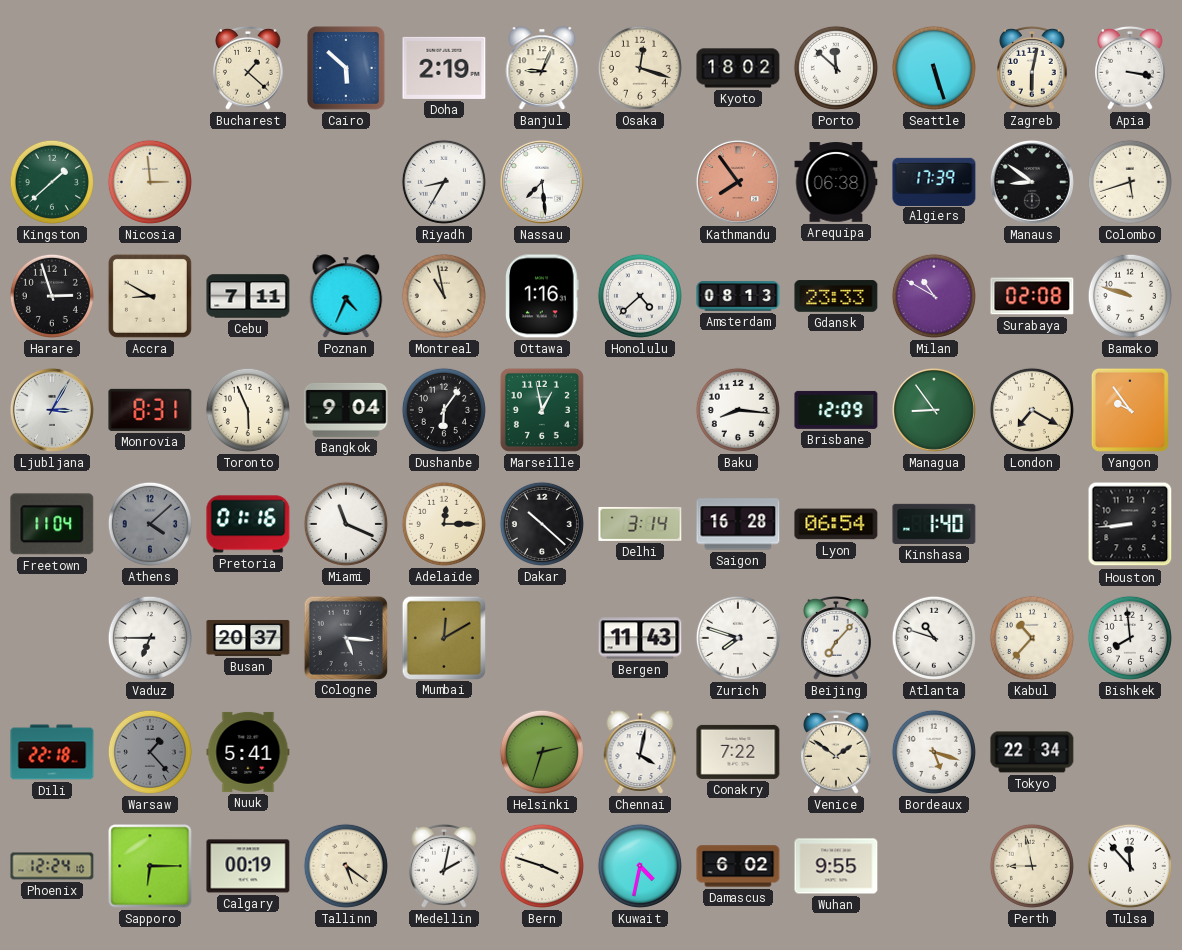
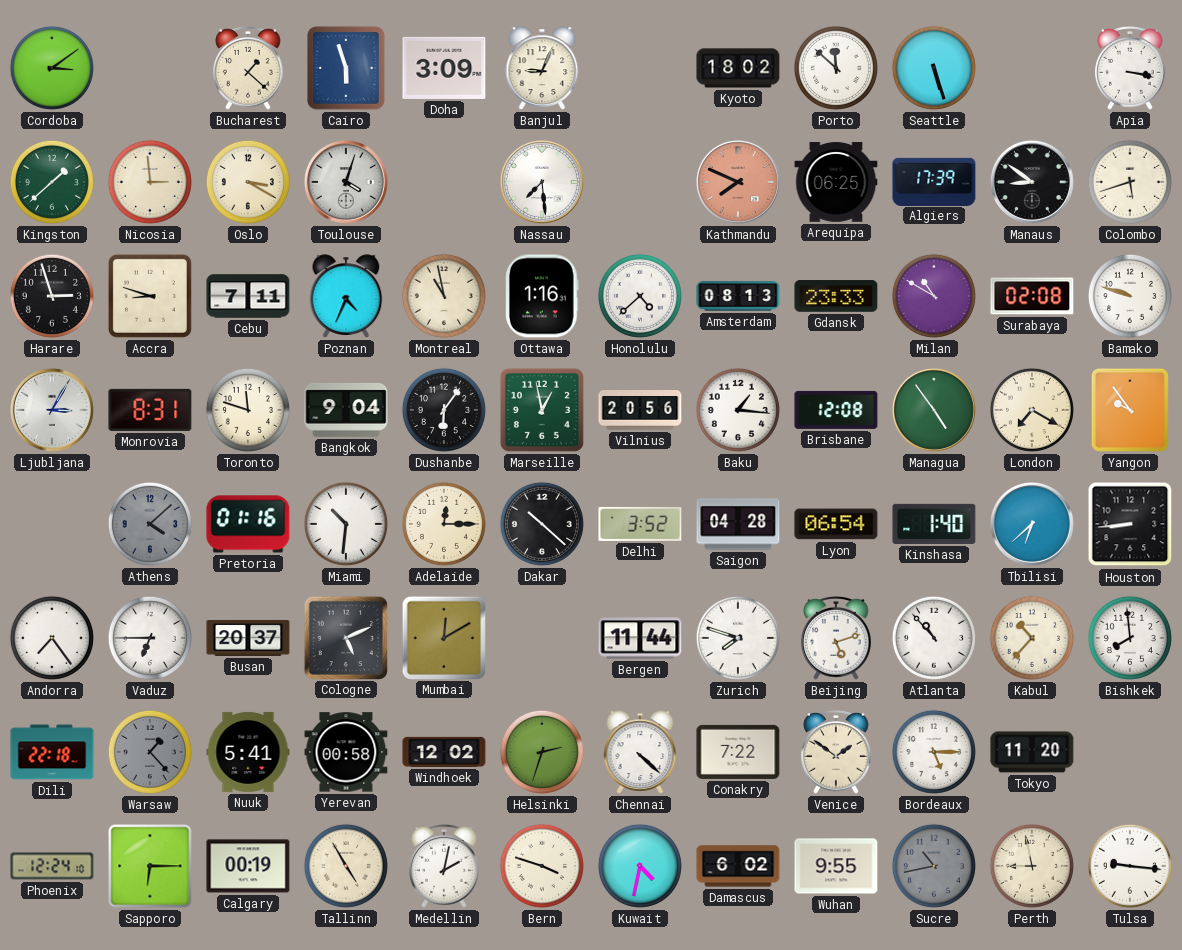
Cordoba: none -> 3:09
Cairo: 5:52 -> 5:57
Doha: 2:19 -> 3:09
Osaka: 12:18 -> none
Zagreb: 6:02 -> none
Oslo: none -> 3:20
Toulouse: none -> 4:03
Riyadh: 8:35 -> none
Kathmandu: 7:54 -> 7:49
Arequipa: 06:38 -> 06:25
Accra: 8:50 -> 8:48
Toronto: 5:56 -> 11:48
Vilnius: none -> 20:56
Baku: 8:16 -> 1:16
Brisbane: 12:09 -> 12:08
Managua: 8:54 -> 4:54
Freetown: 11:04 -> none
Miami: 11:19 -> 10:31
Delhi: 3:14 -> 3:52
Saigon: 16:28 -> 04:28
Tbilisi: none -> 6:38
Andorra: none -> 7:24
Cologne: 5:16 -> 5:11
Bergen: 11:43 -> 11:44
Beijing: 7:07 -> 5:12
Atlanta: 10:48 -> 10:53
Yerevan: none -> 00:58
Windhoek: none -> 12:02
Chennai: 4:02 -> 4:22
Bordeaux: 5:18 -> 5:15
Tokyo: 22:34 -> 11:20
Tallinn: 5:21 -> 4:55
Sucre: none -> 10:43
Tulsa: 11:53 -> 9:16
